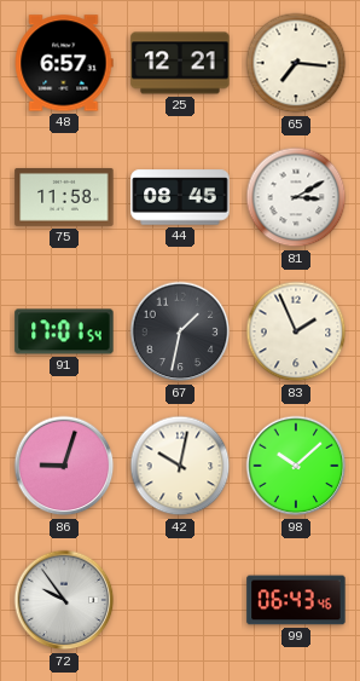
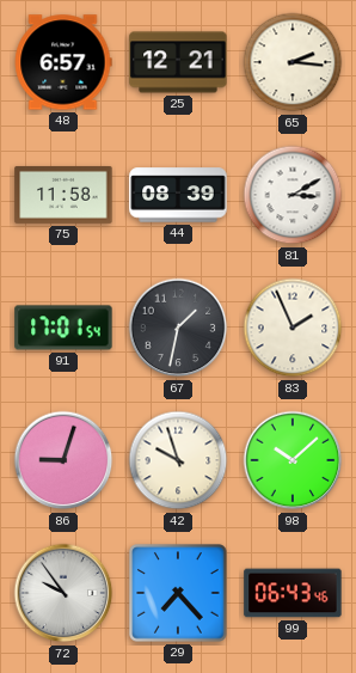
65: 7:16 -> 2:16
44: 08:45 -> 08:39
42: 10:02 -> 9:57
29: none -> 7:23
